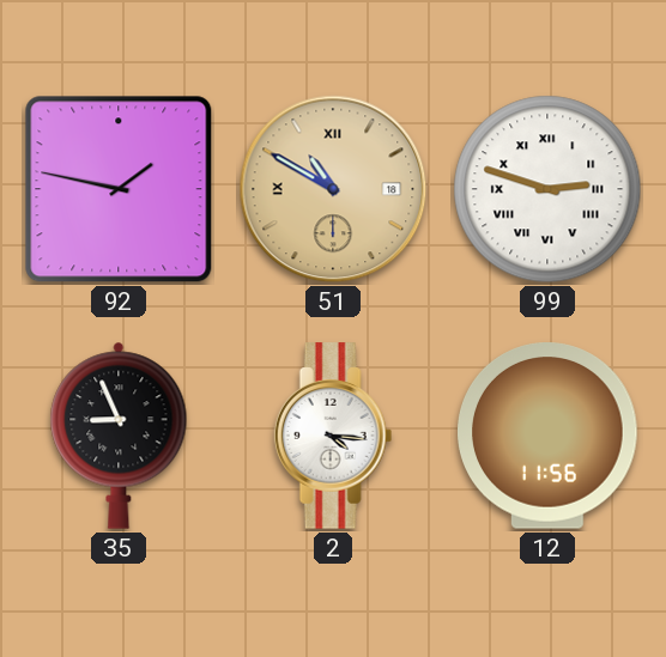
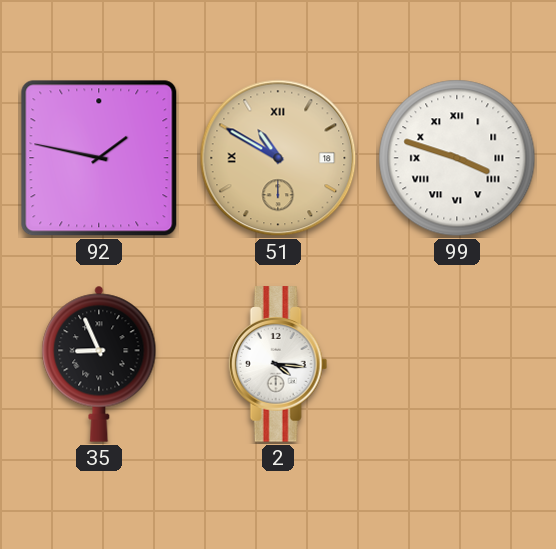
99: 2:48 -> 3:48
12: 11:56 -> none
